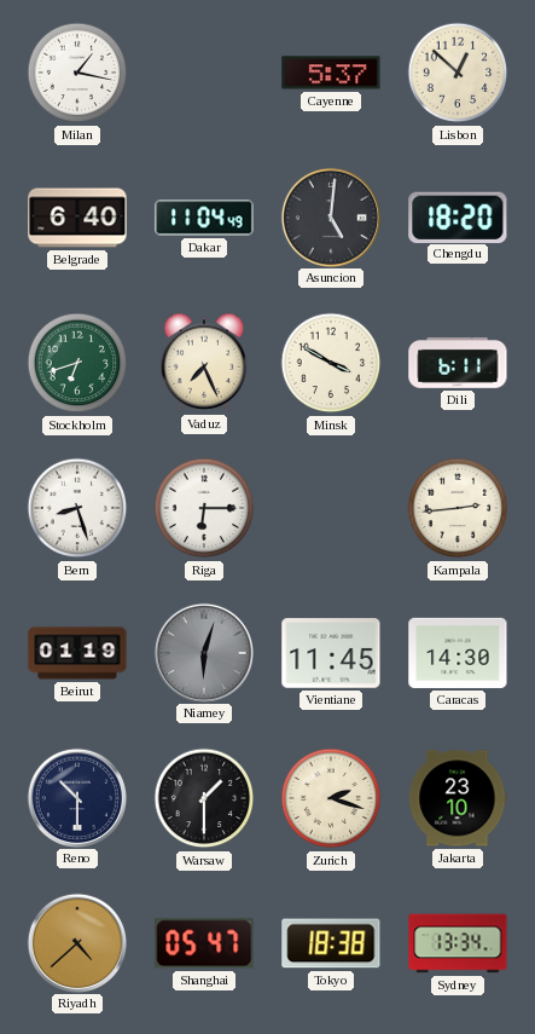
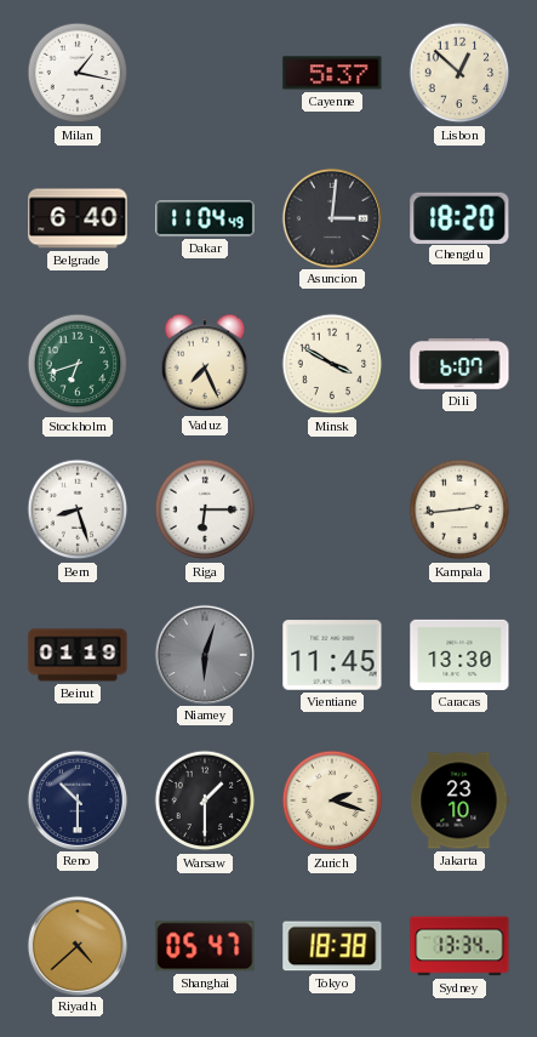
Asuncion: 5:01 -> 3:01
Dili: 6:11 -> 6:07
Caracas: 14:30 -> 13:30
